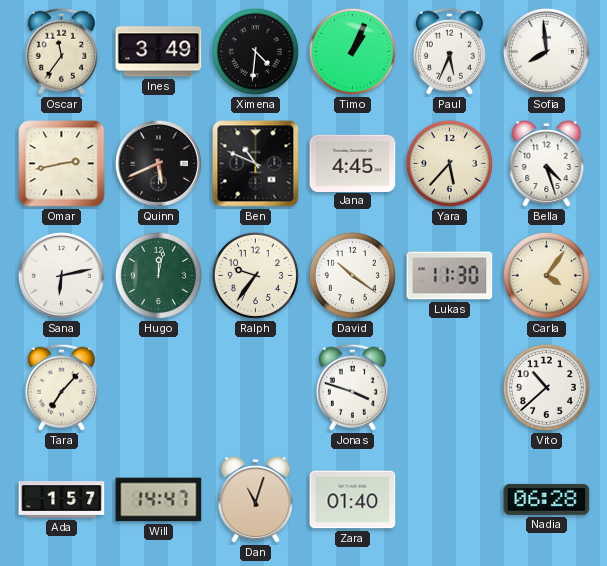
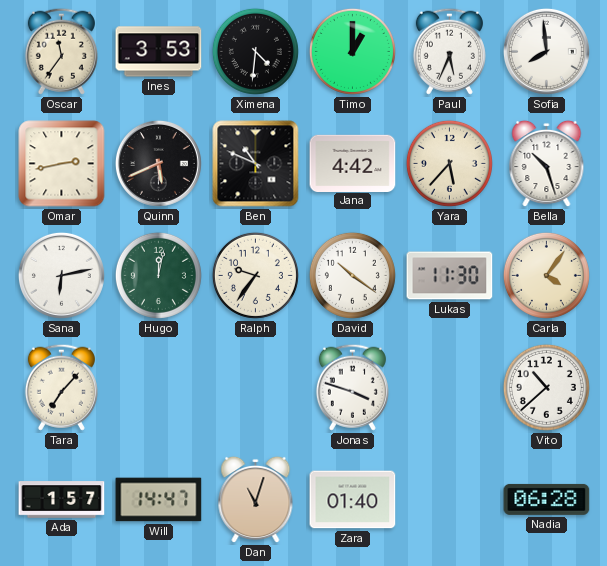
Ines: 3:49 -> 3:53
Timo: 1:04 -> 1:00
Jana: 4:45 -> 4:42
Bella: 4:27 -> 10:27
